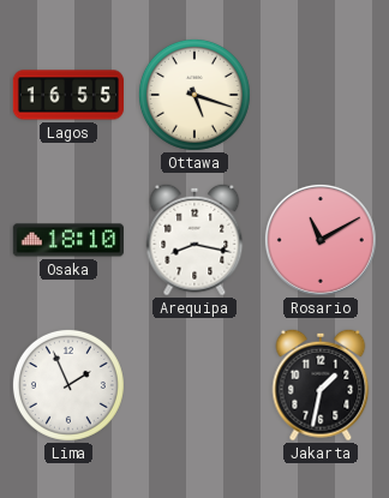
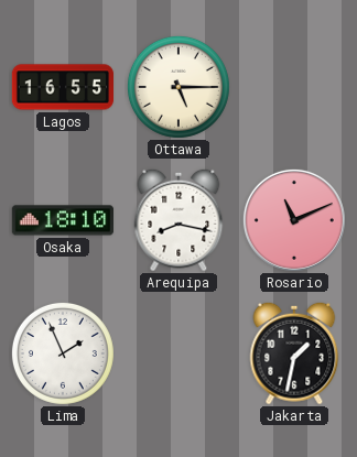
Ottawa: 5:18 -> 5:15
Rosario: 11:10 -> 11:11
